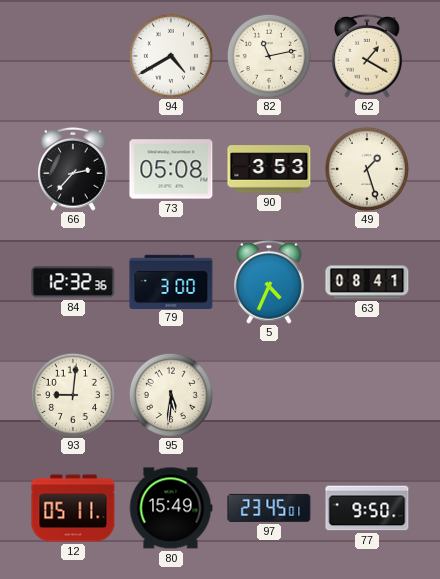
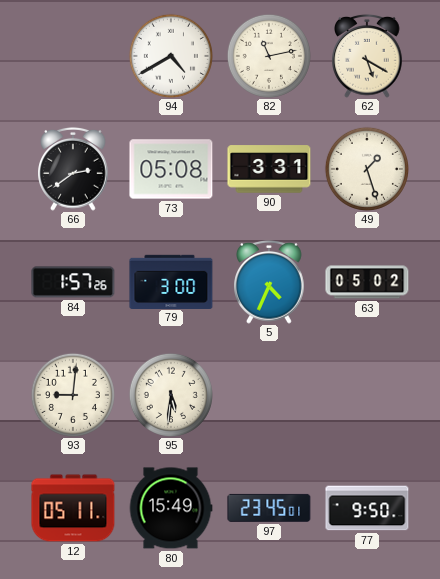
62: 1:20 -> 5:20
66: 2:37 -> 2:39
90: 3:53 -> 3:31
84: 12:32 -> 1:57
63: 08:41 -> 05:02
